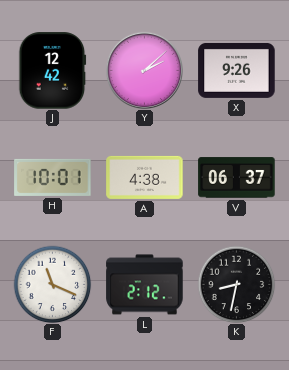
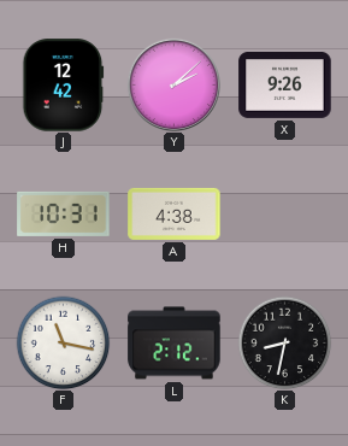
H: 10:01 -> 10:31
V: 06:37 -> none
F: 11:19 -> 11:17
